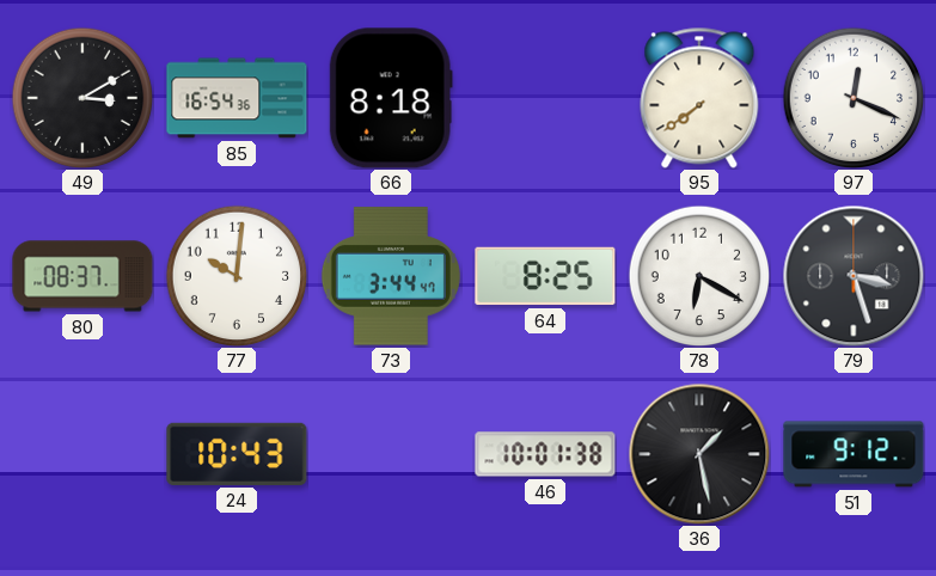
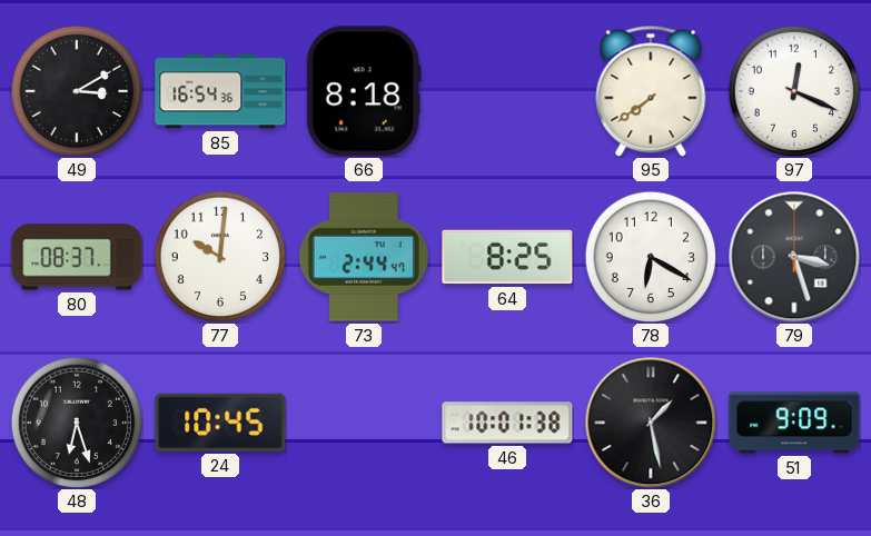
73: 3:44 -> 2:44
48: none -> 6:27
24: 10:43 -> 10:45
51: 9:12 -> 9:09
